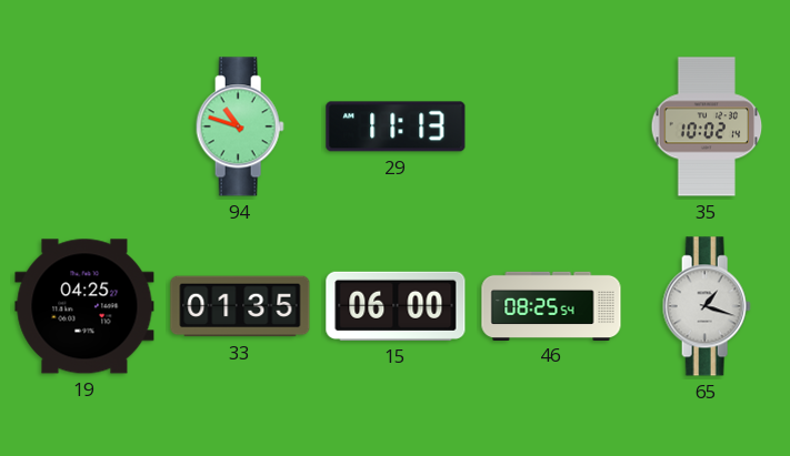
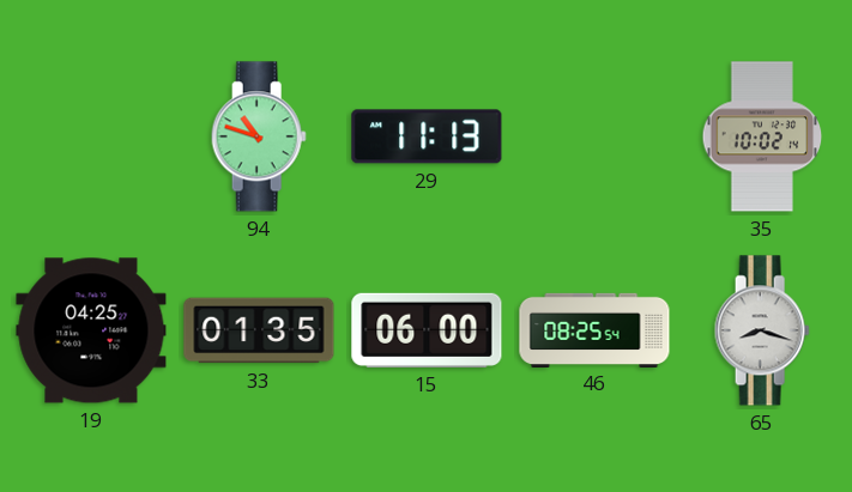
65: 1:18 -> 8:18
